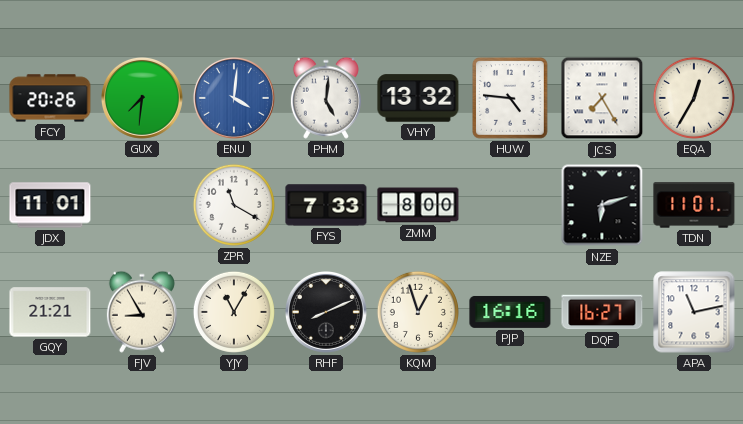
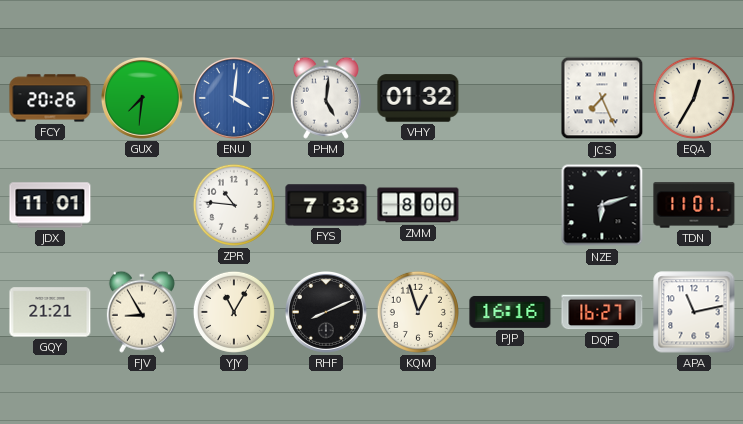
VHY: 13:32 -> 01:32
HUW: 4:46 -> none
JCS: 7:25 -> 7:26
ZPR: 11:20 -> 10:46
